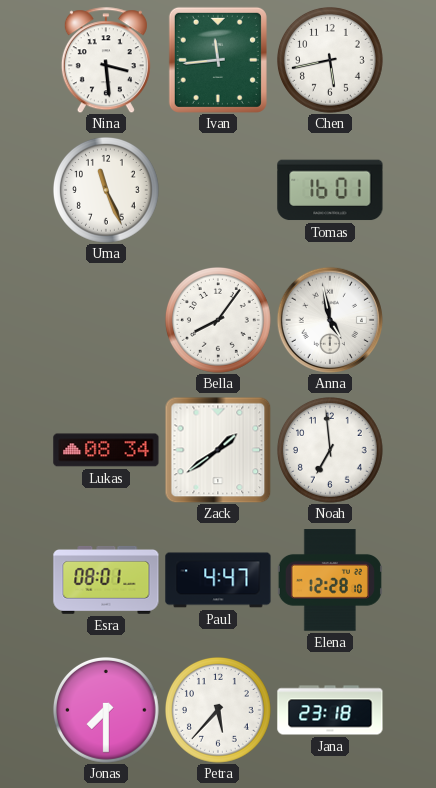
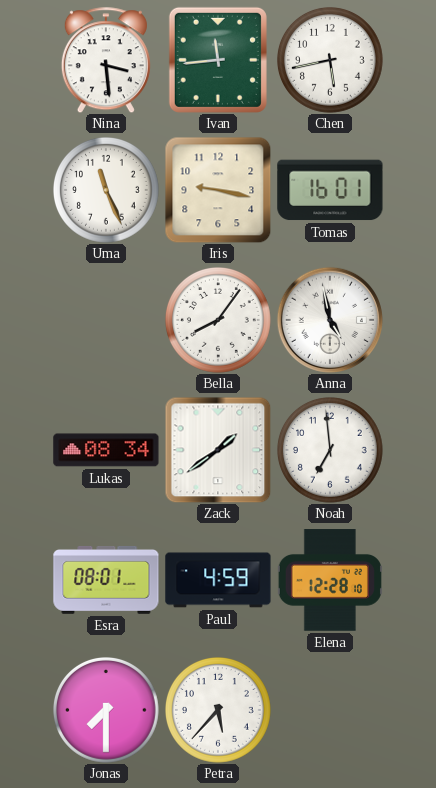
Iris: none -> 9:17
Paul: 4:47 -> 4:59
Jana: 23:18 -> none
